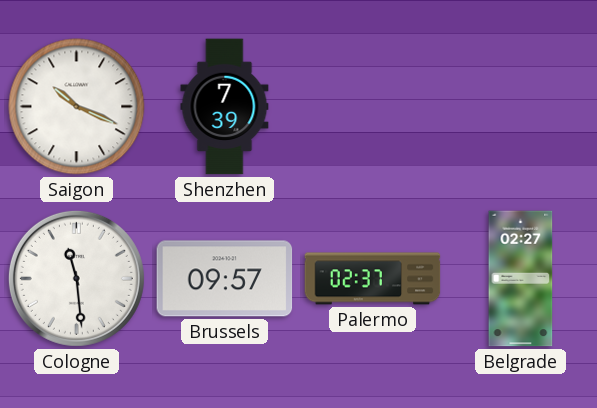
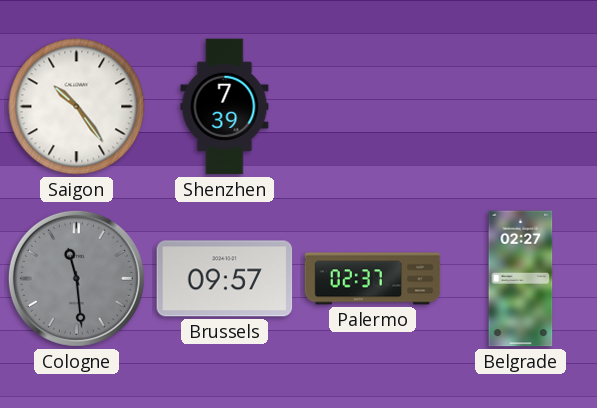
Saigon: 10:19 -> 10:24
Cologne dial: white -> grey
